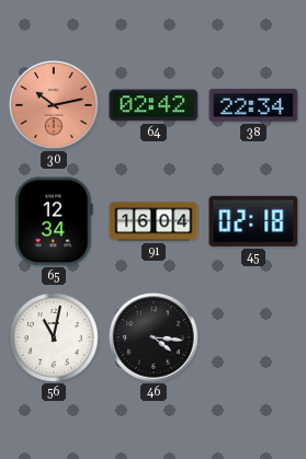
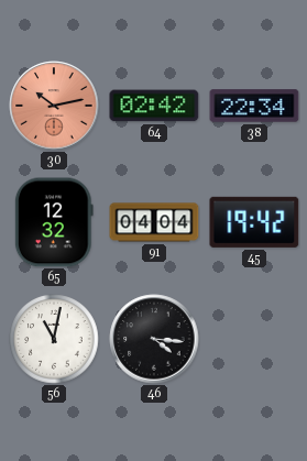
65: 12:34 -> 12:32
91: 16:04 -> 04:04
45: 02:18 -> 19:42
